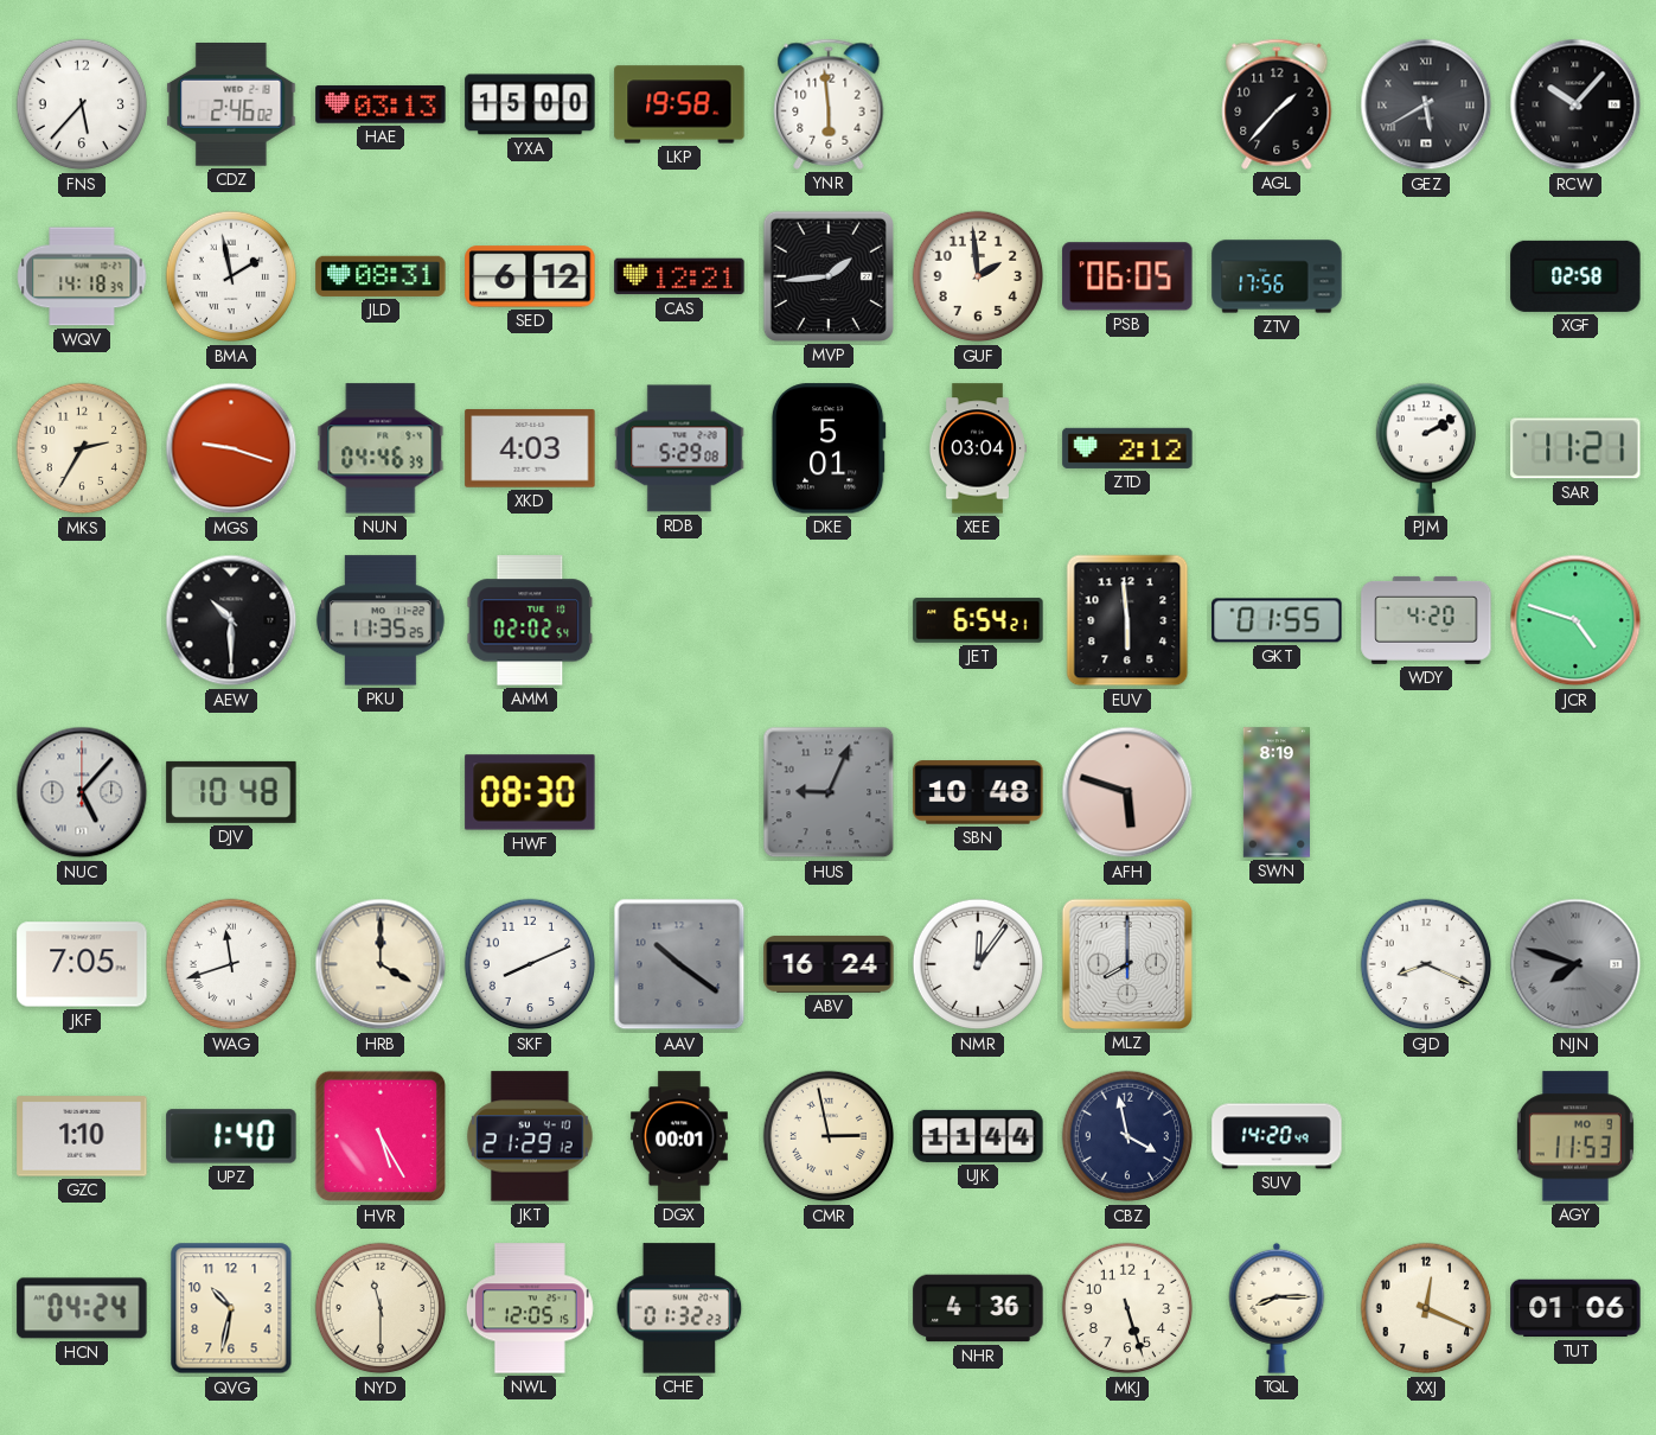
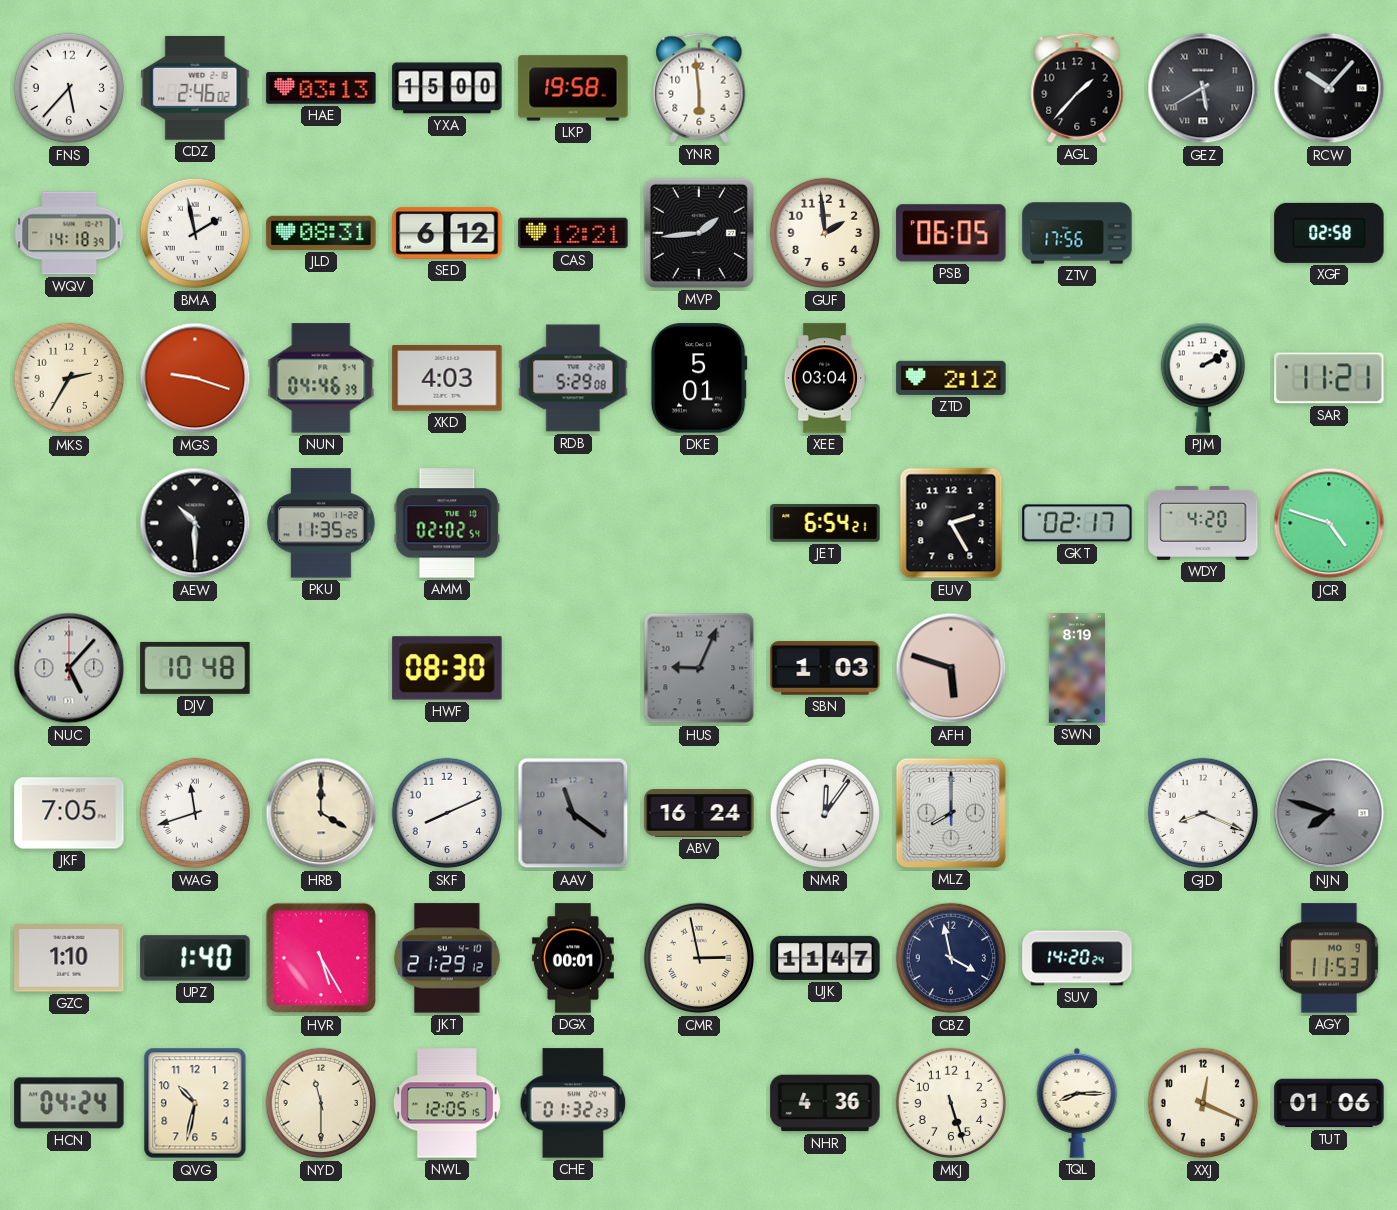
EUV: 5:59 -> 2:25
GKT: 01:55 -> 02:17
SBN: 10:48 -> 1:03
AAV: 10:21 -> 11:21
UJK: 11:44 -> 11:47
SUV: 14:20:49 -> 14:20:24
